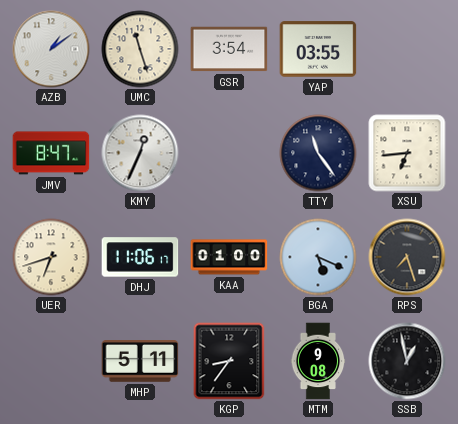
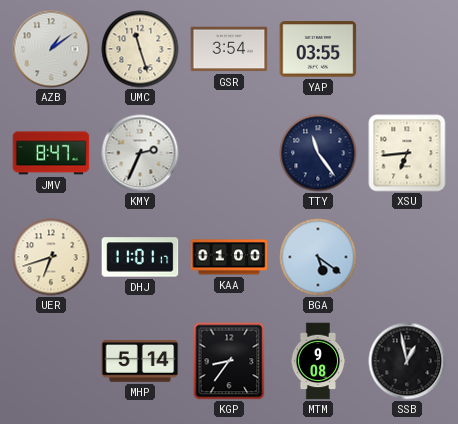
KMY: 12:34 -> 2:34
DHJ: 11:06 -> 11:01
BGA: 5:19 -> 5:21
RPS: 7:27 -> none
MHP: 5:11 -> 5:14
